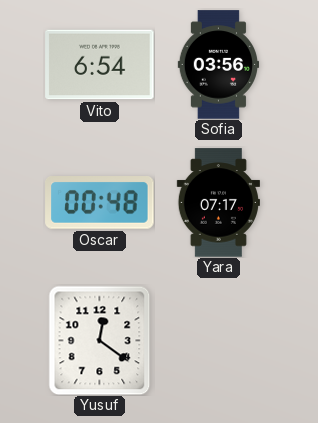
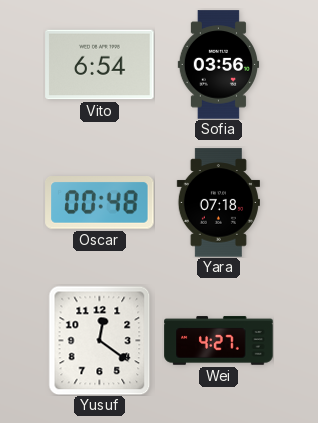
Yara: 07:17 -> 07:18
Wei: none -> 4:27
